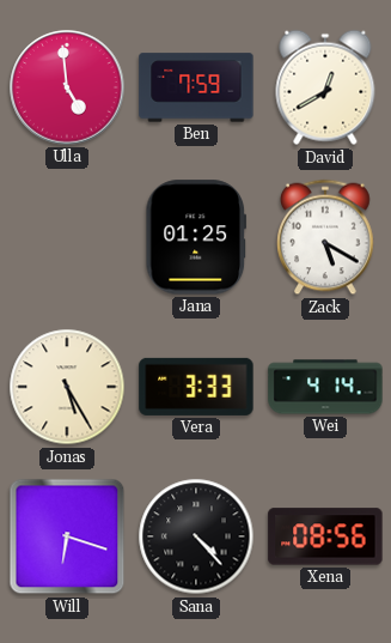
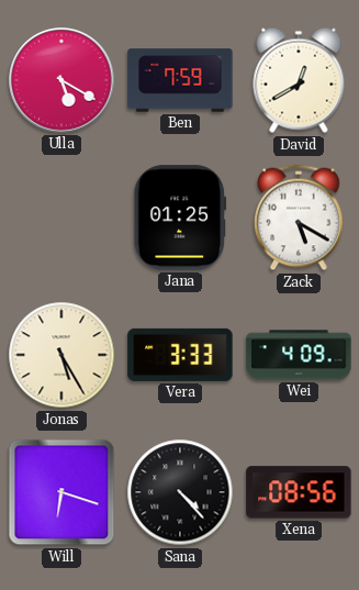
Ulla: 4:59 -> 5:20
Wei: 4:14 -> 4:09
